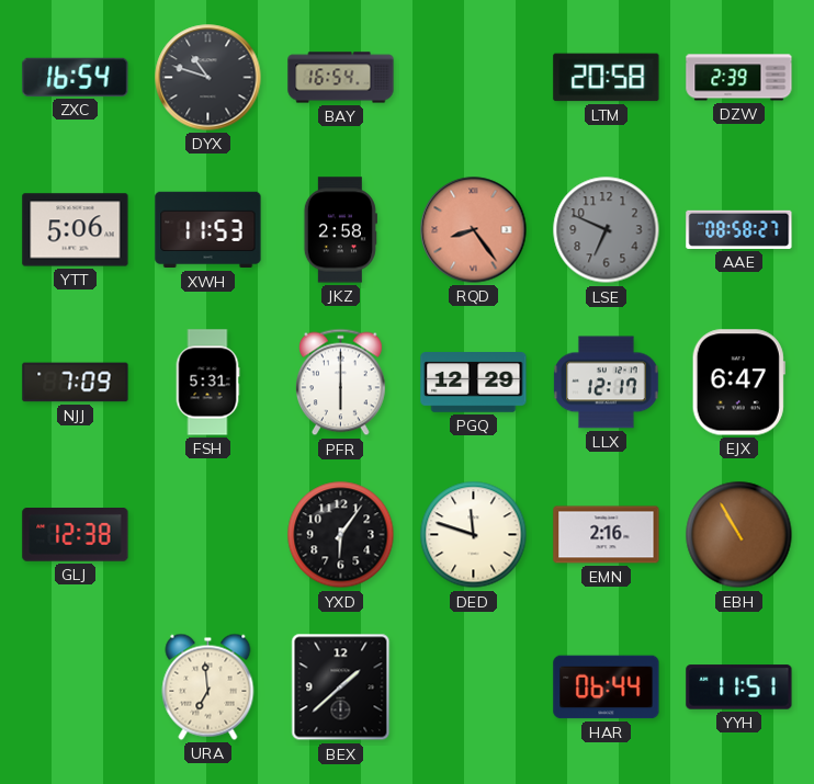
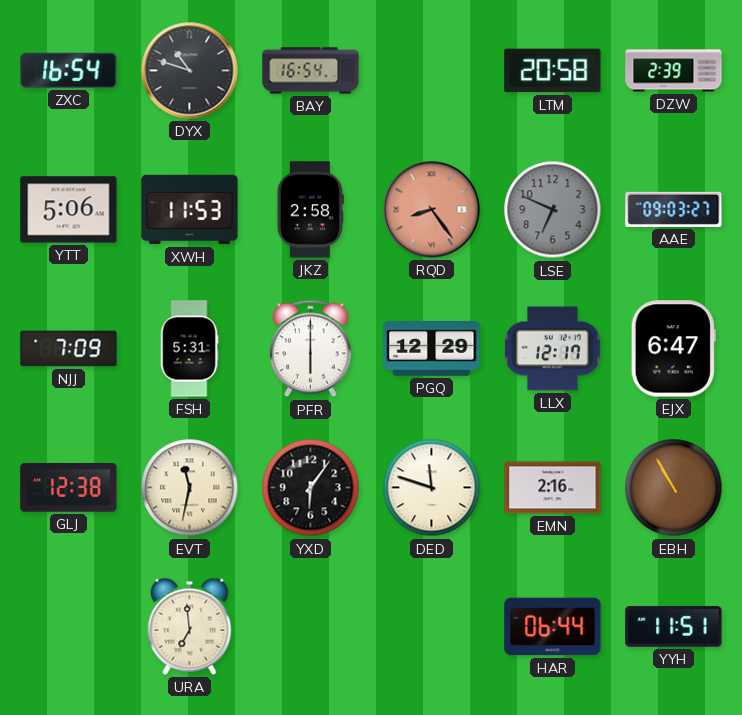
AAE: 08:58 -> 09:03
EVT: none -> 11:32
BEX: 1:38 -> none
